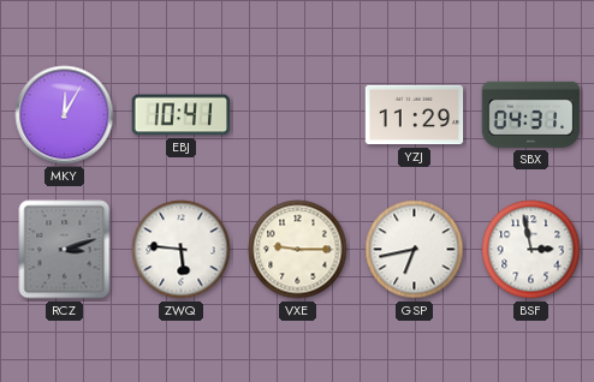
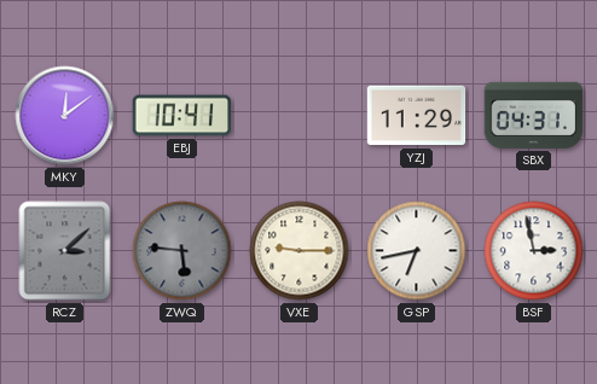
MKY: 12:05 -> 12:09
RCZ: 3:12 -> 3:08
ZWQ dial: white -> grey
